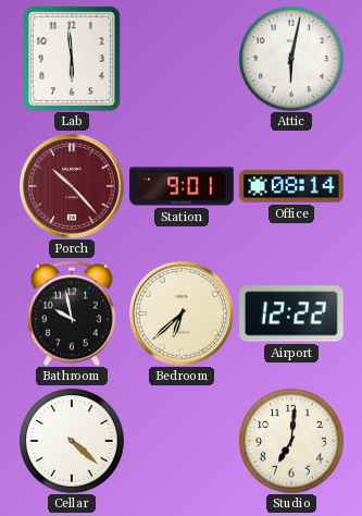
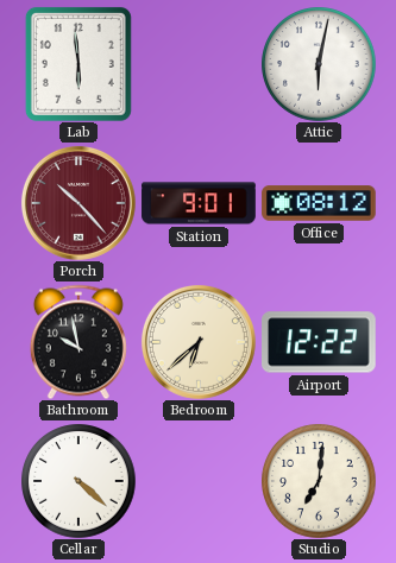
Office: 08:14 -> 08:12
